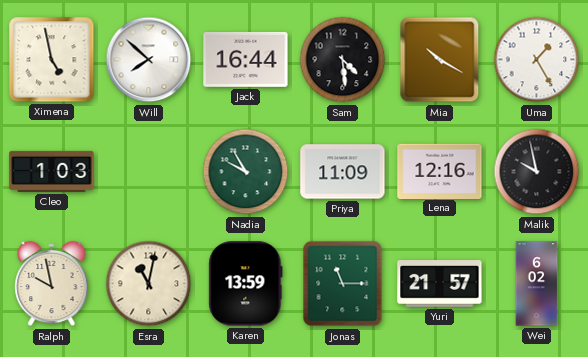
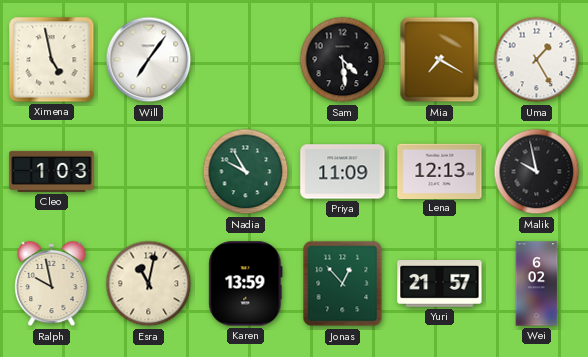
Will: 7:52 -> 7:06
Jack: 16:44 -> none
Mia: 10:20 -> 7:20
Lena: 12:16 -> 12:13
Jonas: 11:15 -> 12:53
